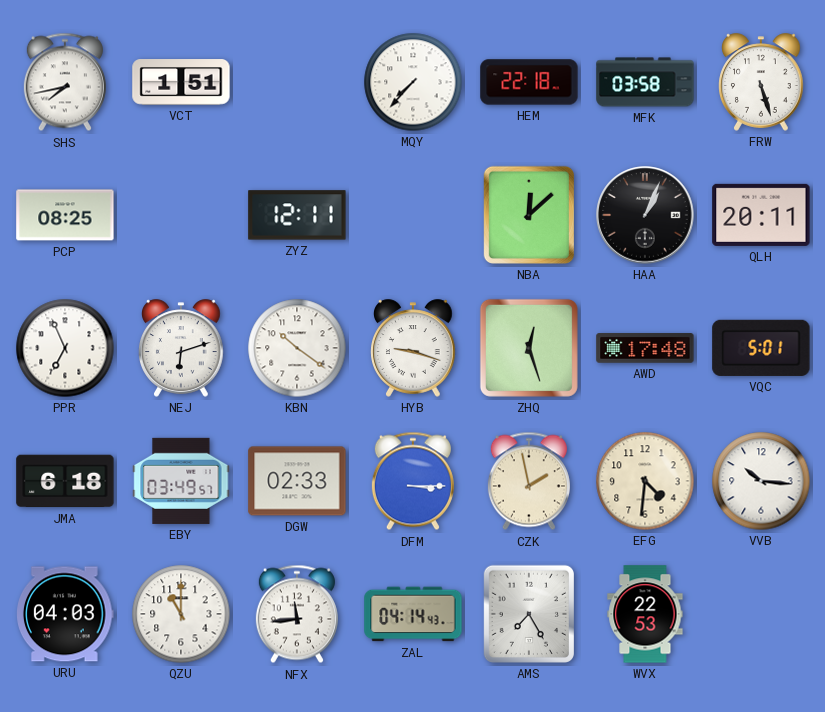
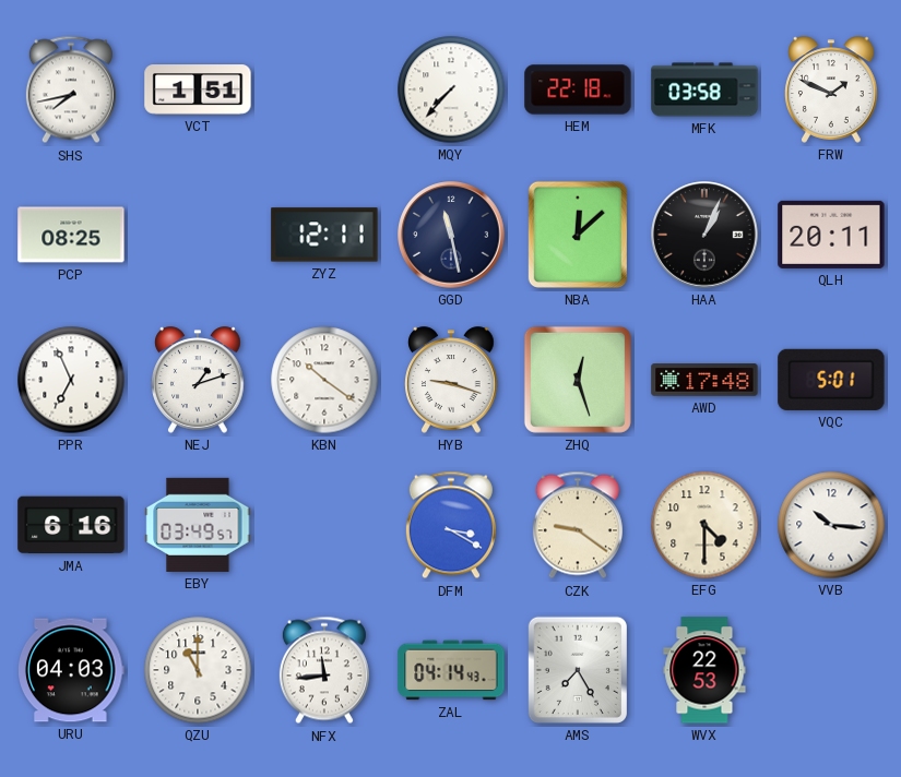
FRW: 5:27 -> 1:49
GGD: none -> 11:28
NEJ: 6:12 -> 1:12
JMA: 6:18 -> 6:16
DGW: 02:33 -> none
DFM: 3:15 -> 3:20
CZK: 1:58 -> 9:21
EFG: 4:31 -> 4:30
